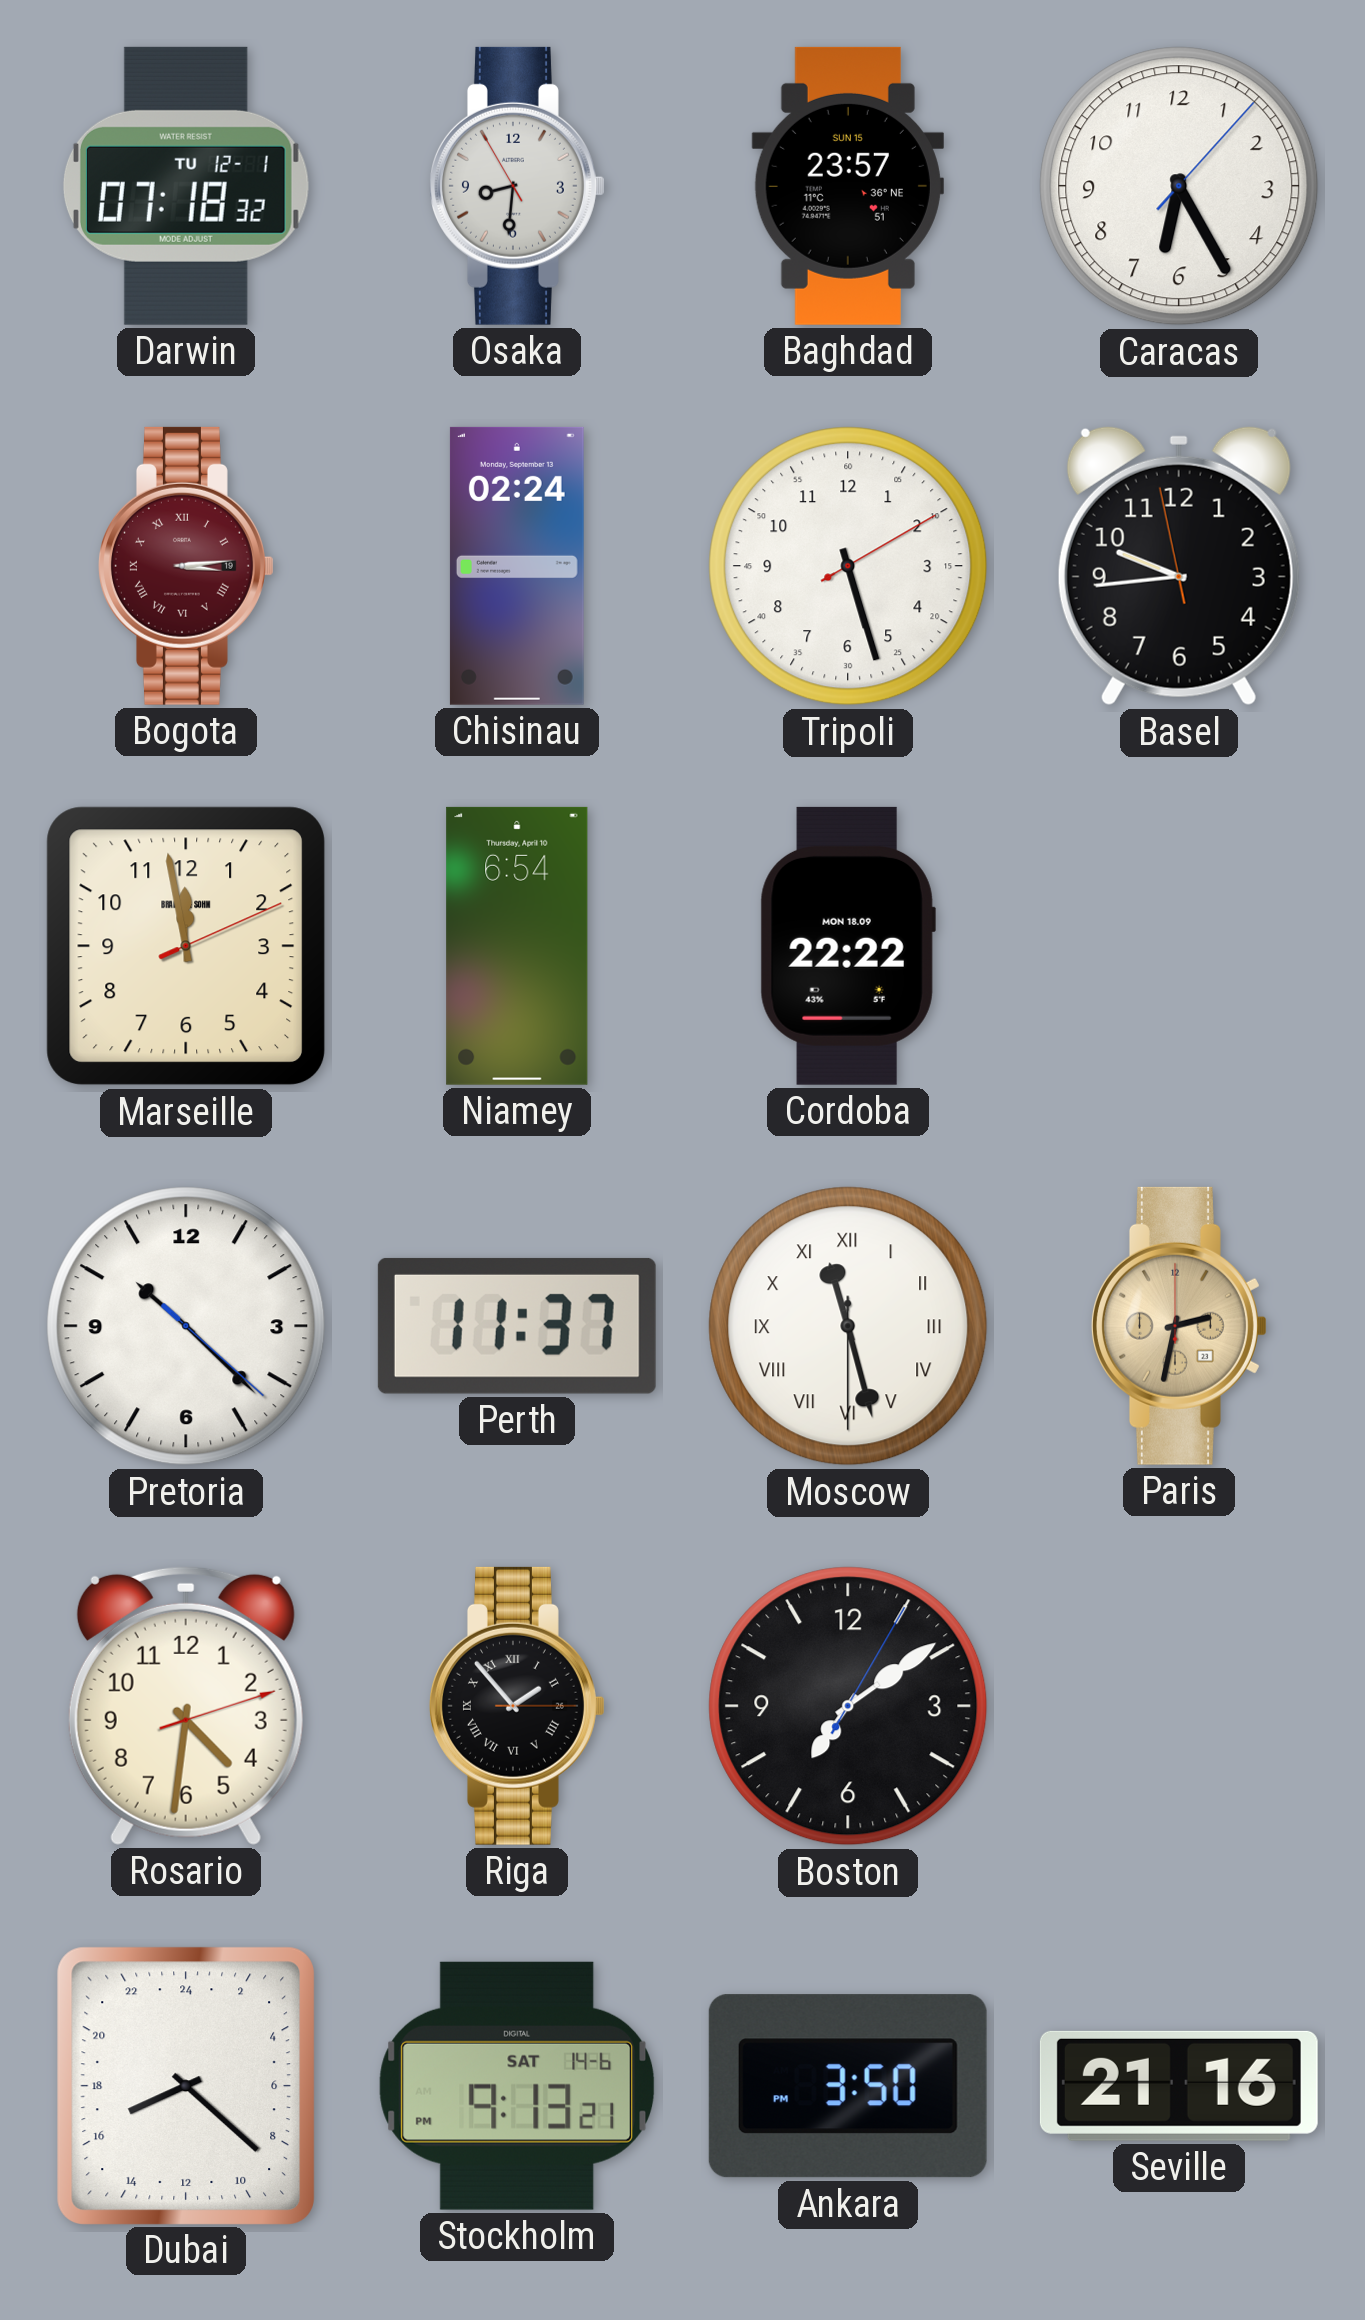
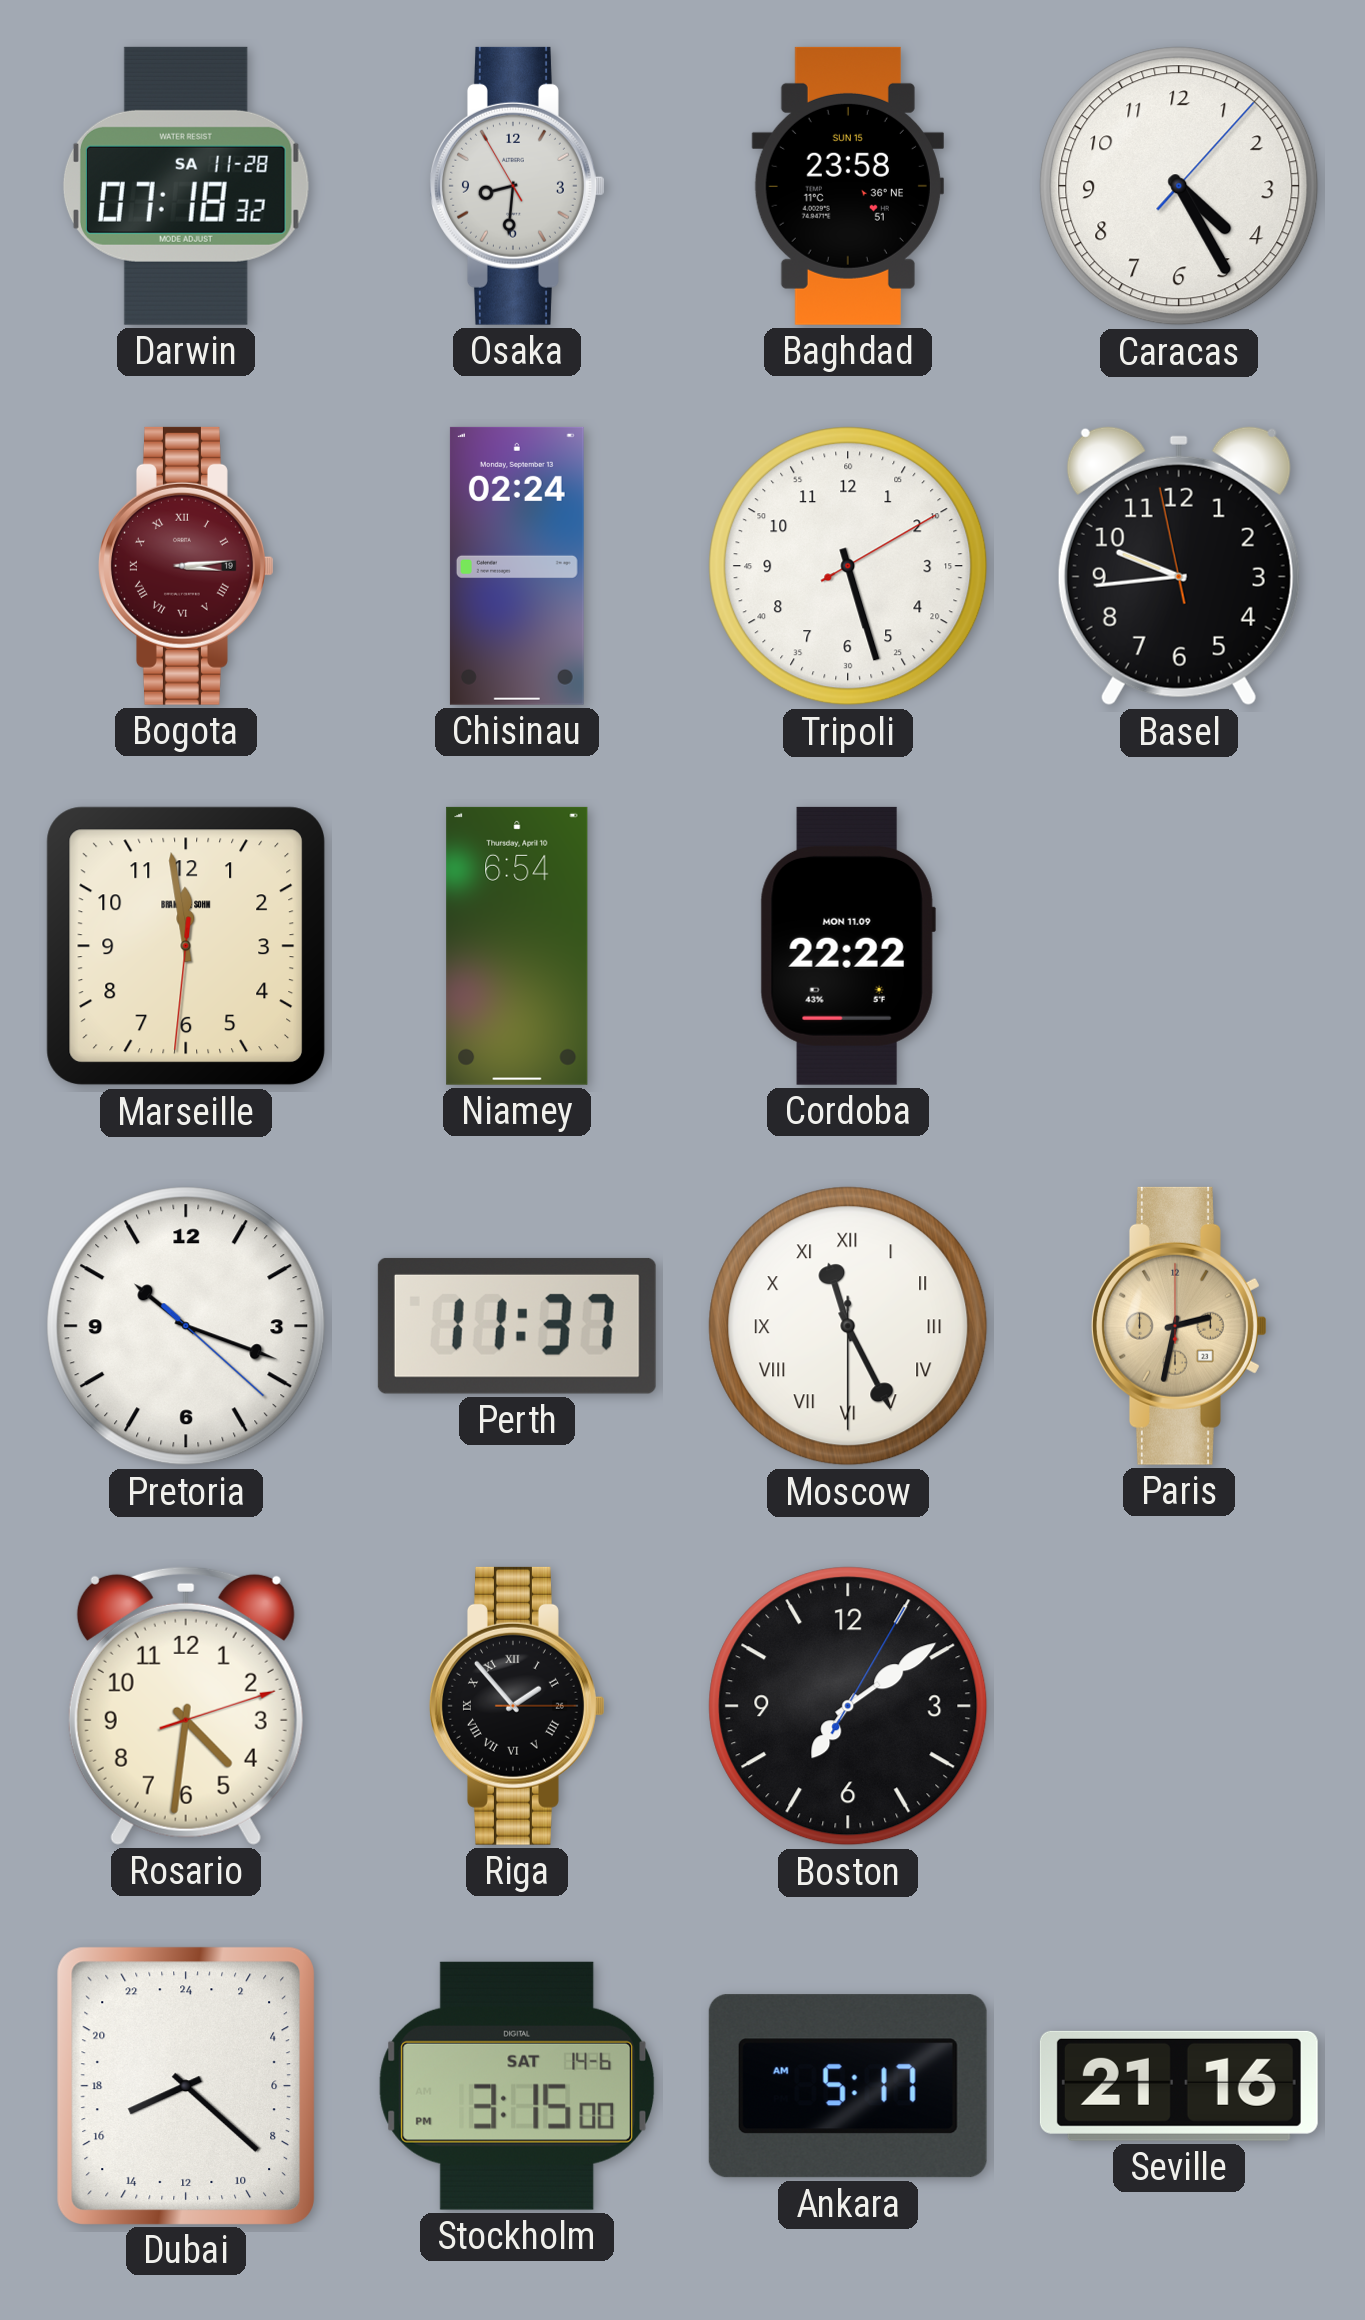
Darwin date: TU 12-1 -> SA 11-28
Baghdad: 23:57 -> 23:58
Caracas: 6:25 -> 4:25
Marseille: 11:58:11 -> 11:58:31
Cordoba date: MON 18.09 -> MON 11.09
Pretoria: 10:22 -> 10:18
Moscow: 11:27 -> 11:25
Stockholm: 9:13 -> 3:15
Ankara: 3:50 -> 5:17
